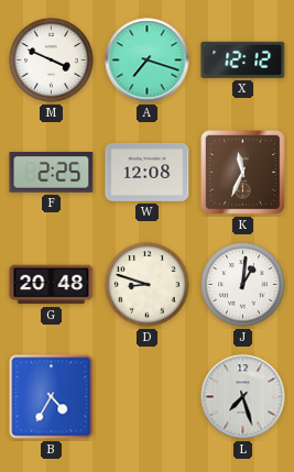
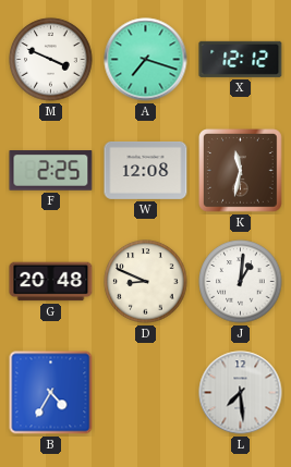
K: 11:34 -> 11:32
D: 8:48 -> 8:49
L: 7:27 -> 7:29
